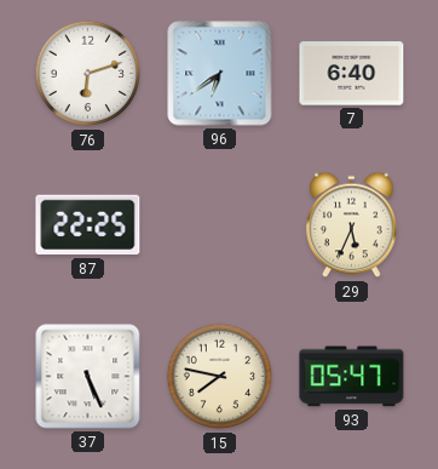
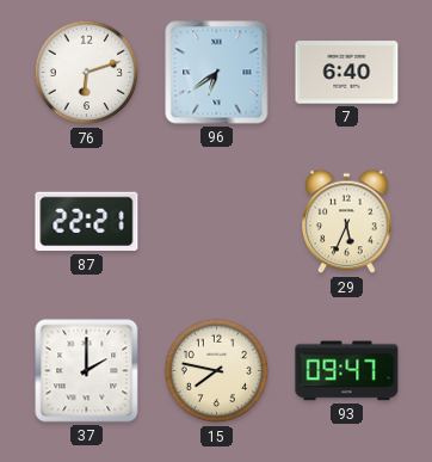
87: 22:25 -> 22:21
37: 5:26 -> 2:00
93: 05:47 -> 09:47
